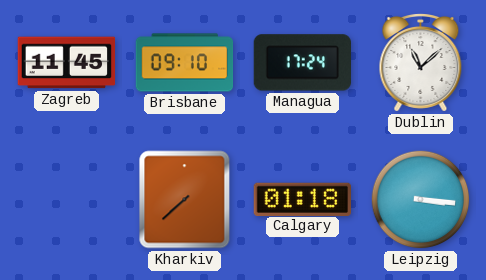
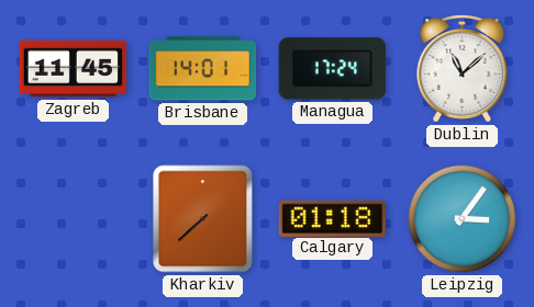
Brisbane: 09:10 -> 14:01
Leipzig: 3:16 -> 3:06
